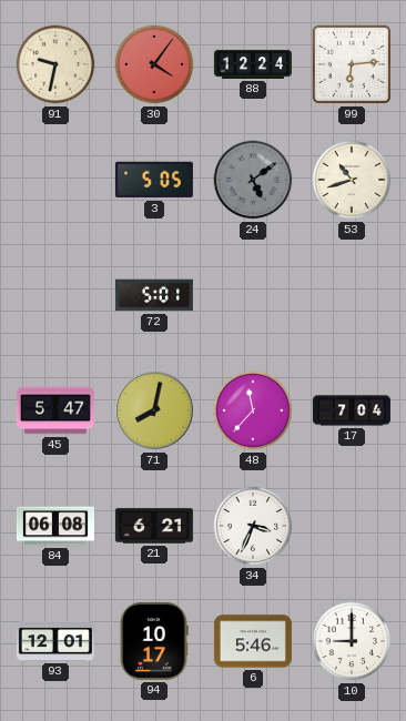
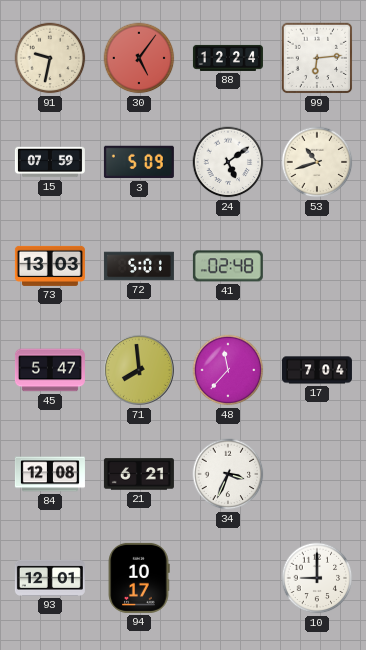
30: 4:06 -> 5:06
15: none -> 07:59
3: 5:05 -> 5:09
24 dial: grey -> white
73: none -> 13:03
41: none -> 02:48
71: 8:02 -> 7:59
84: 06:08 -> 12:08
6: 5:46 -> none
